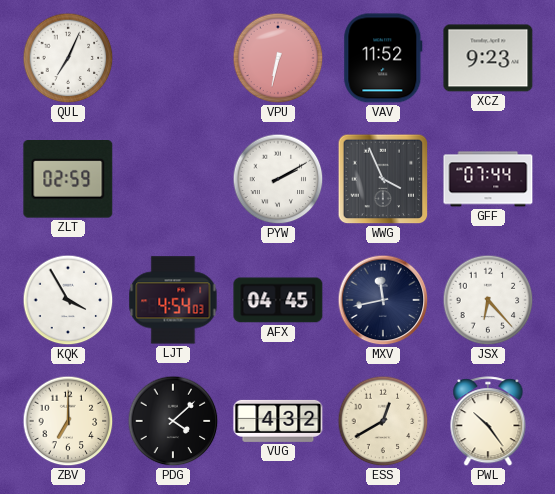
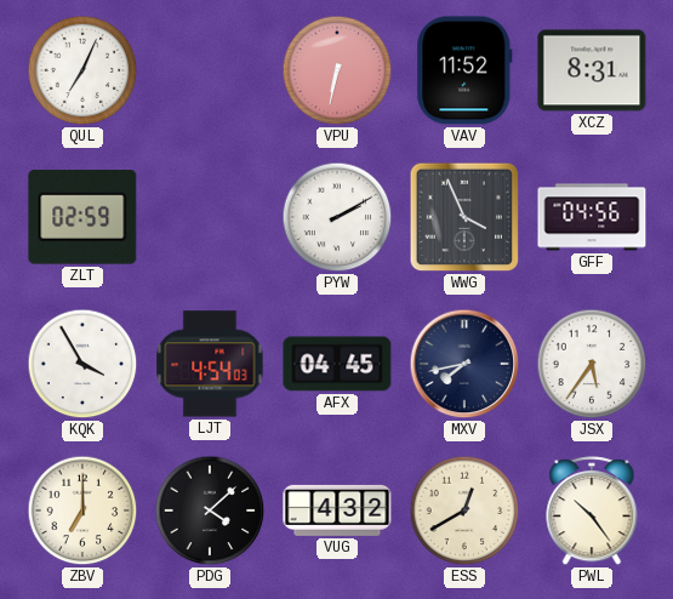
XCZ: 9:23 -> 8:31
GFF: 07:44 -> 04:56
MXV: 11:43 -> 7:43
JSX: 6:23 -> 5:36
